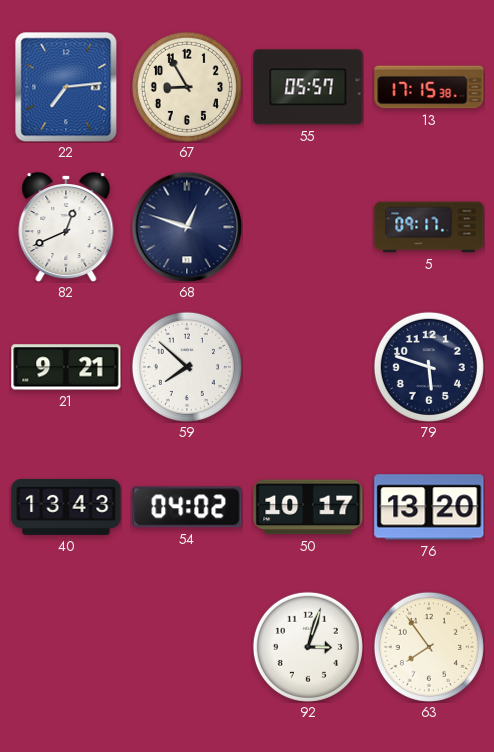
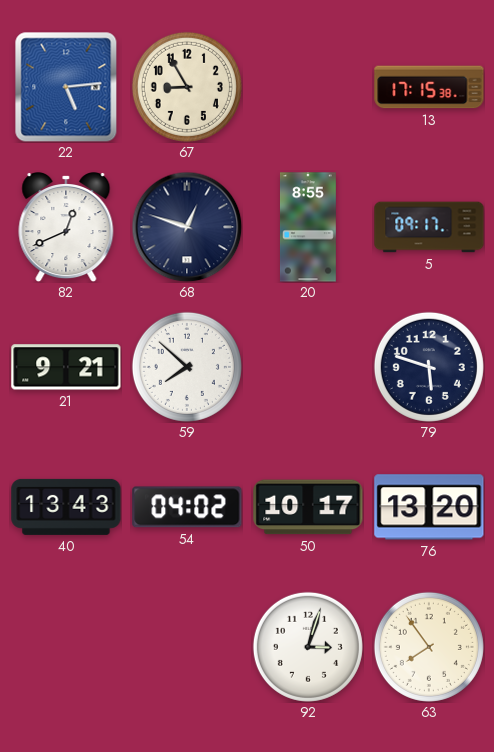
22: 7:14 -> 5:14
55: 05:57 -> none
20: none -> 8:55
